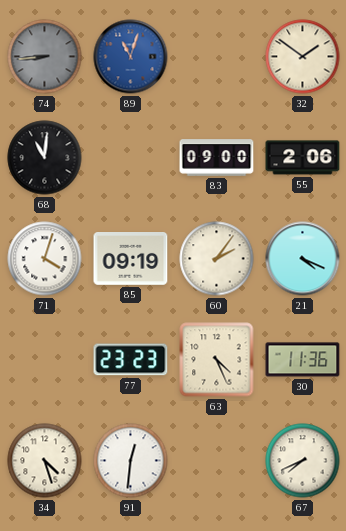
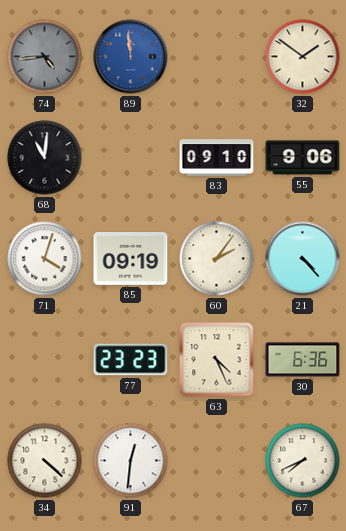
74: 8:44 -> 4:44
89: 11:03 -> 11:59
83: 09:00 -> 09:10
55: 2:06 -> 9:06
21: 4:19 -> 4:23
30: 11:36 -> 6:36
34: 4:27 -> 4:22
